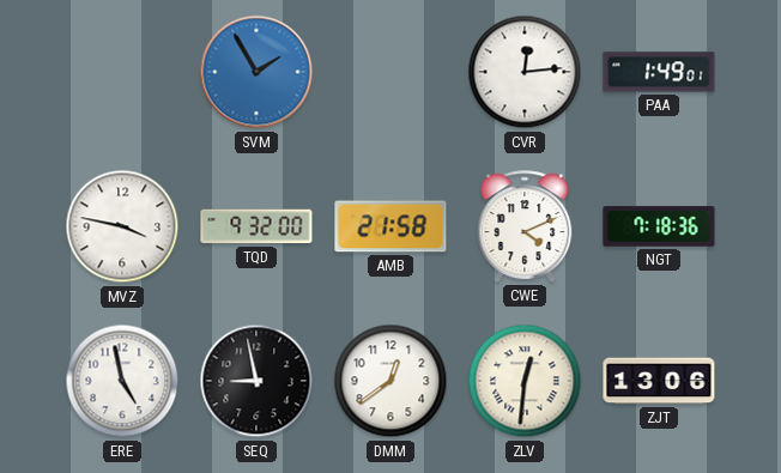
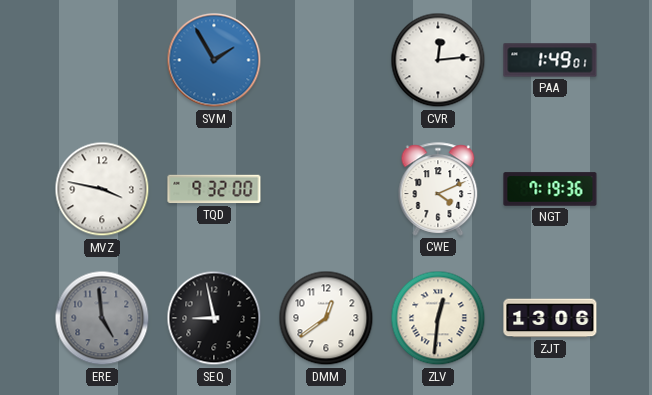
AMB: 21:58 -> none
NGT: 7:18 -> 7:19
ERE: 4:58 -> 4:59
ERE dial: white -> grey
